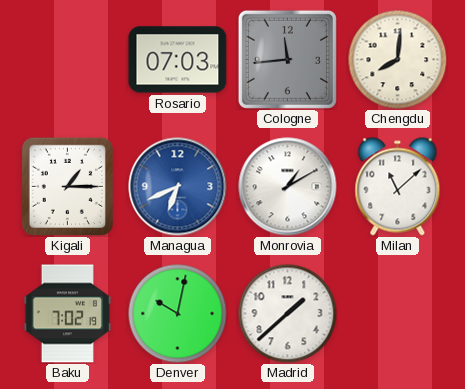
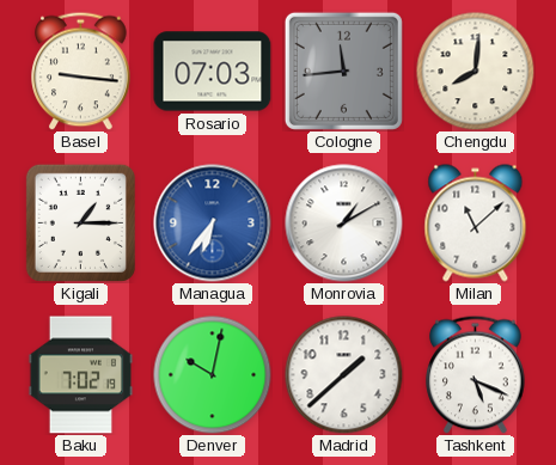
Basel: none -> 9:16
Managua: 6:41 -> 6:36
Tashkent: none -> 5:19
